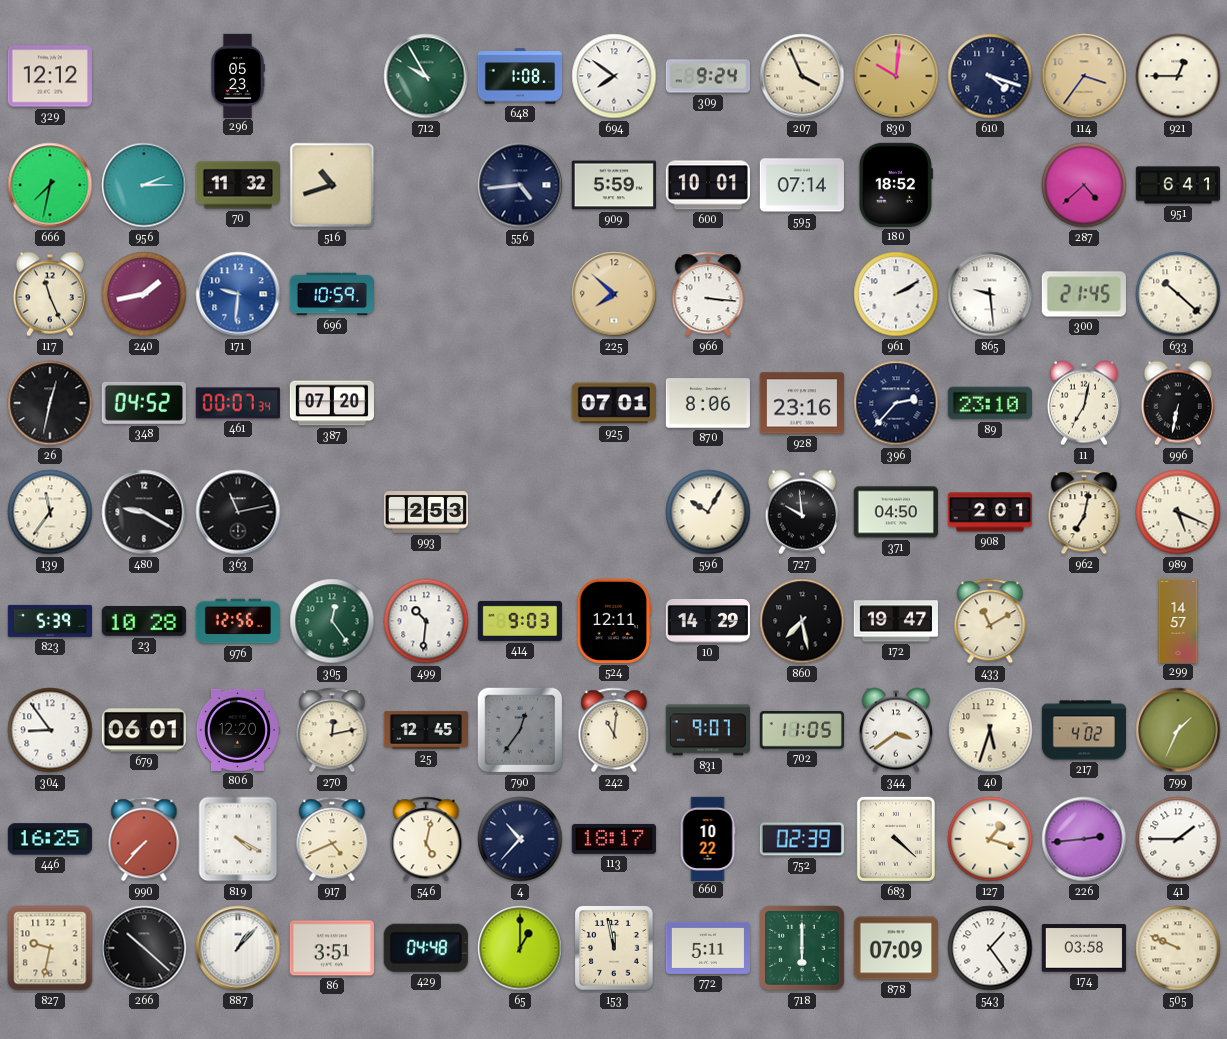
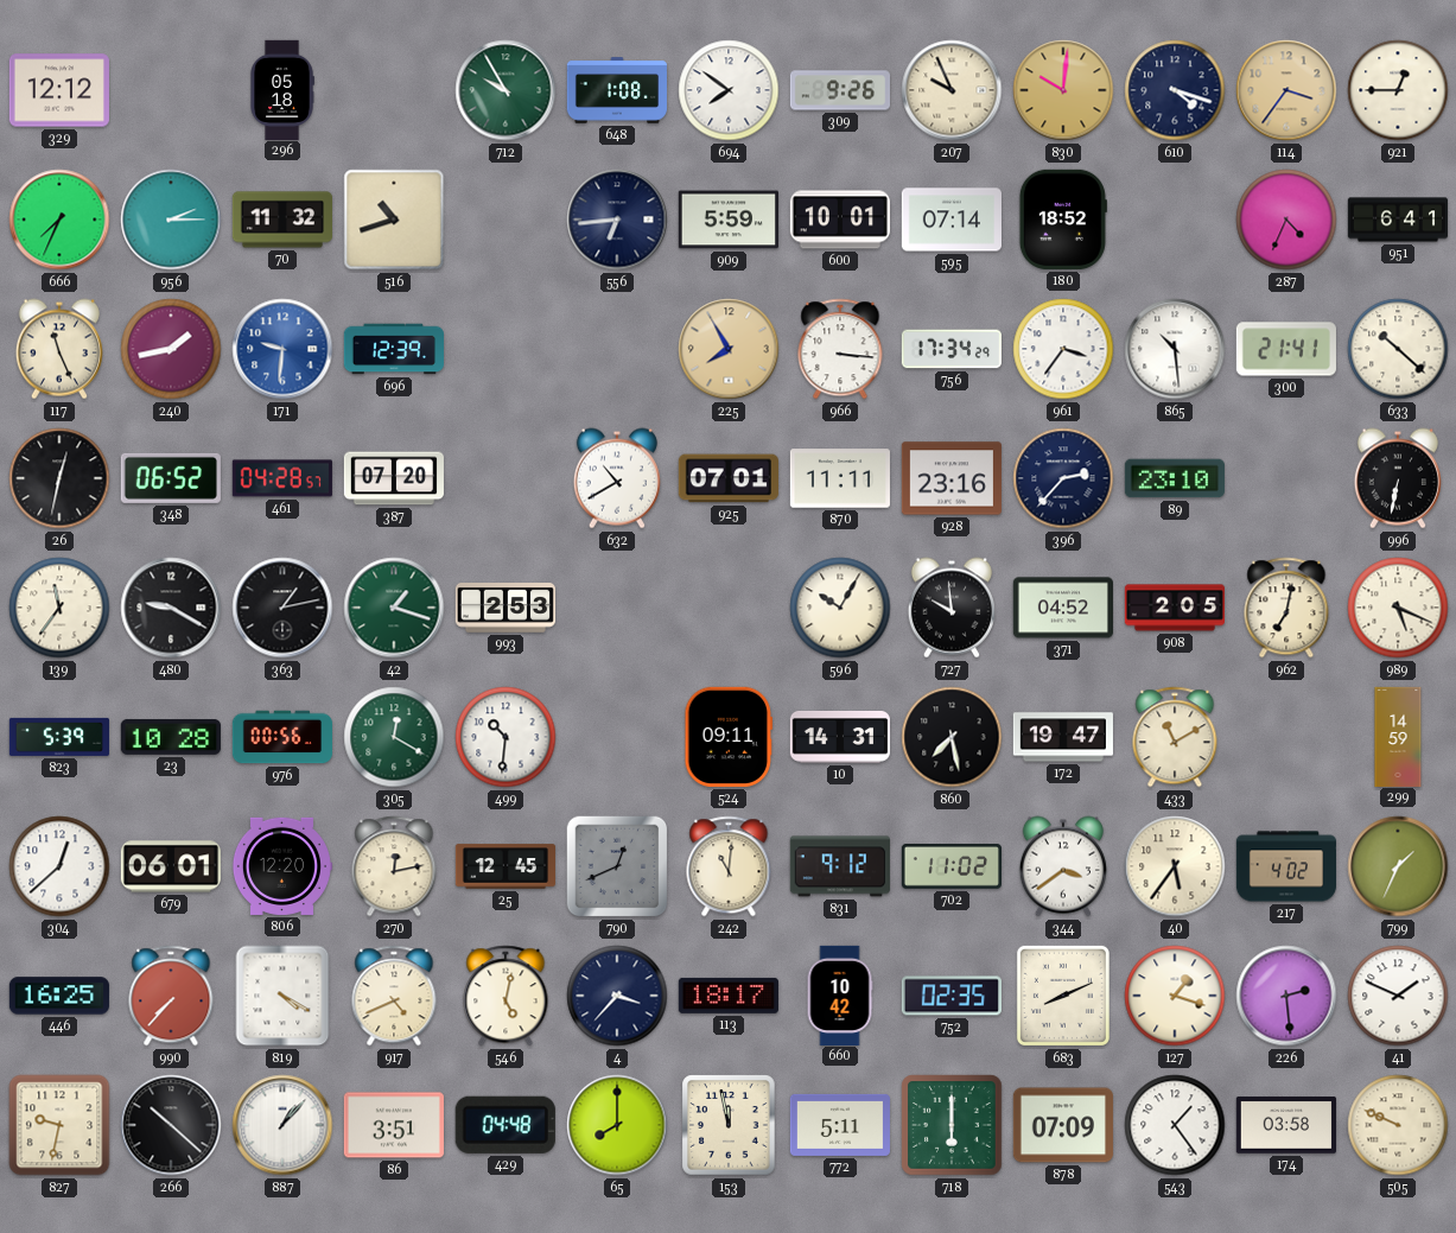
296: 05:23 -> 05:18
309: 9:24 -> 9:26
207: 3:56 -> 9:56
666: 7:32 -> 7:34
556: 4:44 -> 6:44
287: 4:38 -> 4:34
696: 10:59 -> 12:39
225: 7:52 -> 7:55
756: none -> 17:34
961: 2:10 -> 3:36
865: 9:29 -> 10:29
300: 21:45 -> 21:41
348: 04:52 -> 06:52
461: 00:07 -> 04:28
632: none -> 10:40
870: 8:06 -> 11:11
11: 7:02 -> none
363: 11:13 -> 1:13
42: none -> 1:18
371: 04:50 -> 04:52
908: 2:01 -> 2:05
976: 12:56 -> 00:56
305: 12:24 -> 12:20
414: 9:03 -> none
524: 12:11 -> 09:11
10: 14:29 -> 14:31
299: 14:57 -> 14:59
304: 8:54 -> 12:38
790: 12:36 -> 12:41
831: 9:07 -> 9:12
702: 11:05 -> 11:02
40: 5:33 -> 5:36
4: 10:37 -> 3:37
660: 10:22 -> 10:42
752: 02:39 -> 02:35
683: 4:22 -> 8:11
226: 2:44 -> 2:29
41: 1:45 -> 1:49
65: 1:00 -> 8:00
